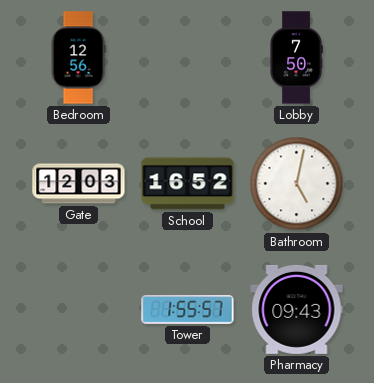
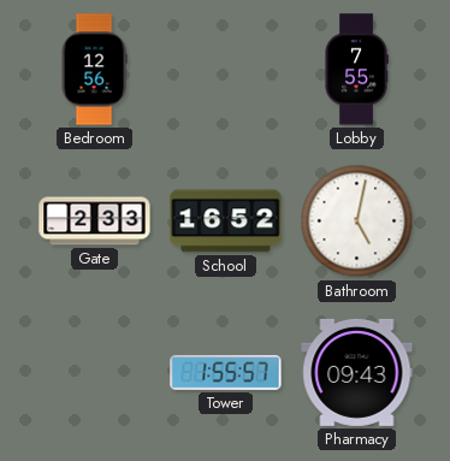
Lobby: 7:50 -> 7:55
Gate: 12:03 -> 2:33
